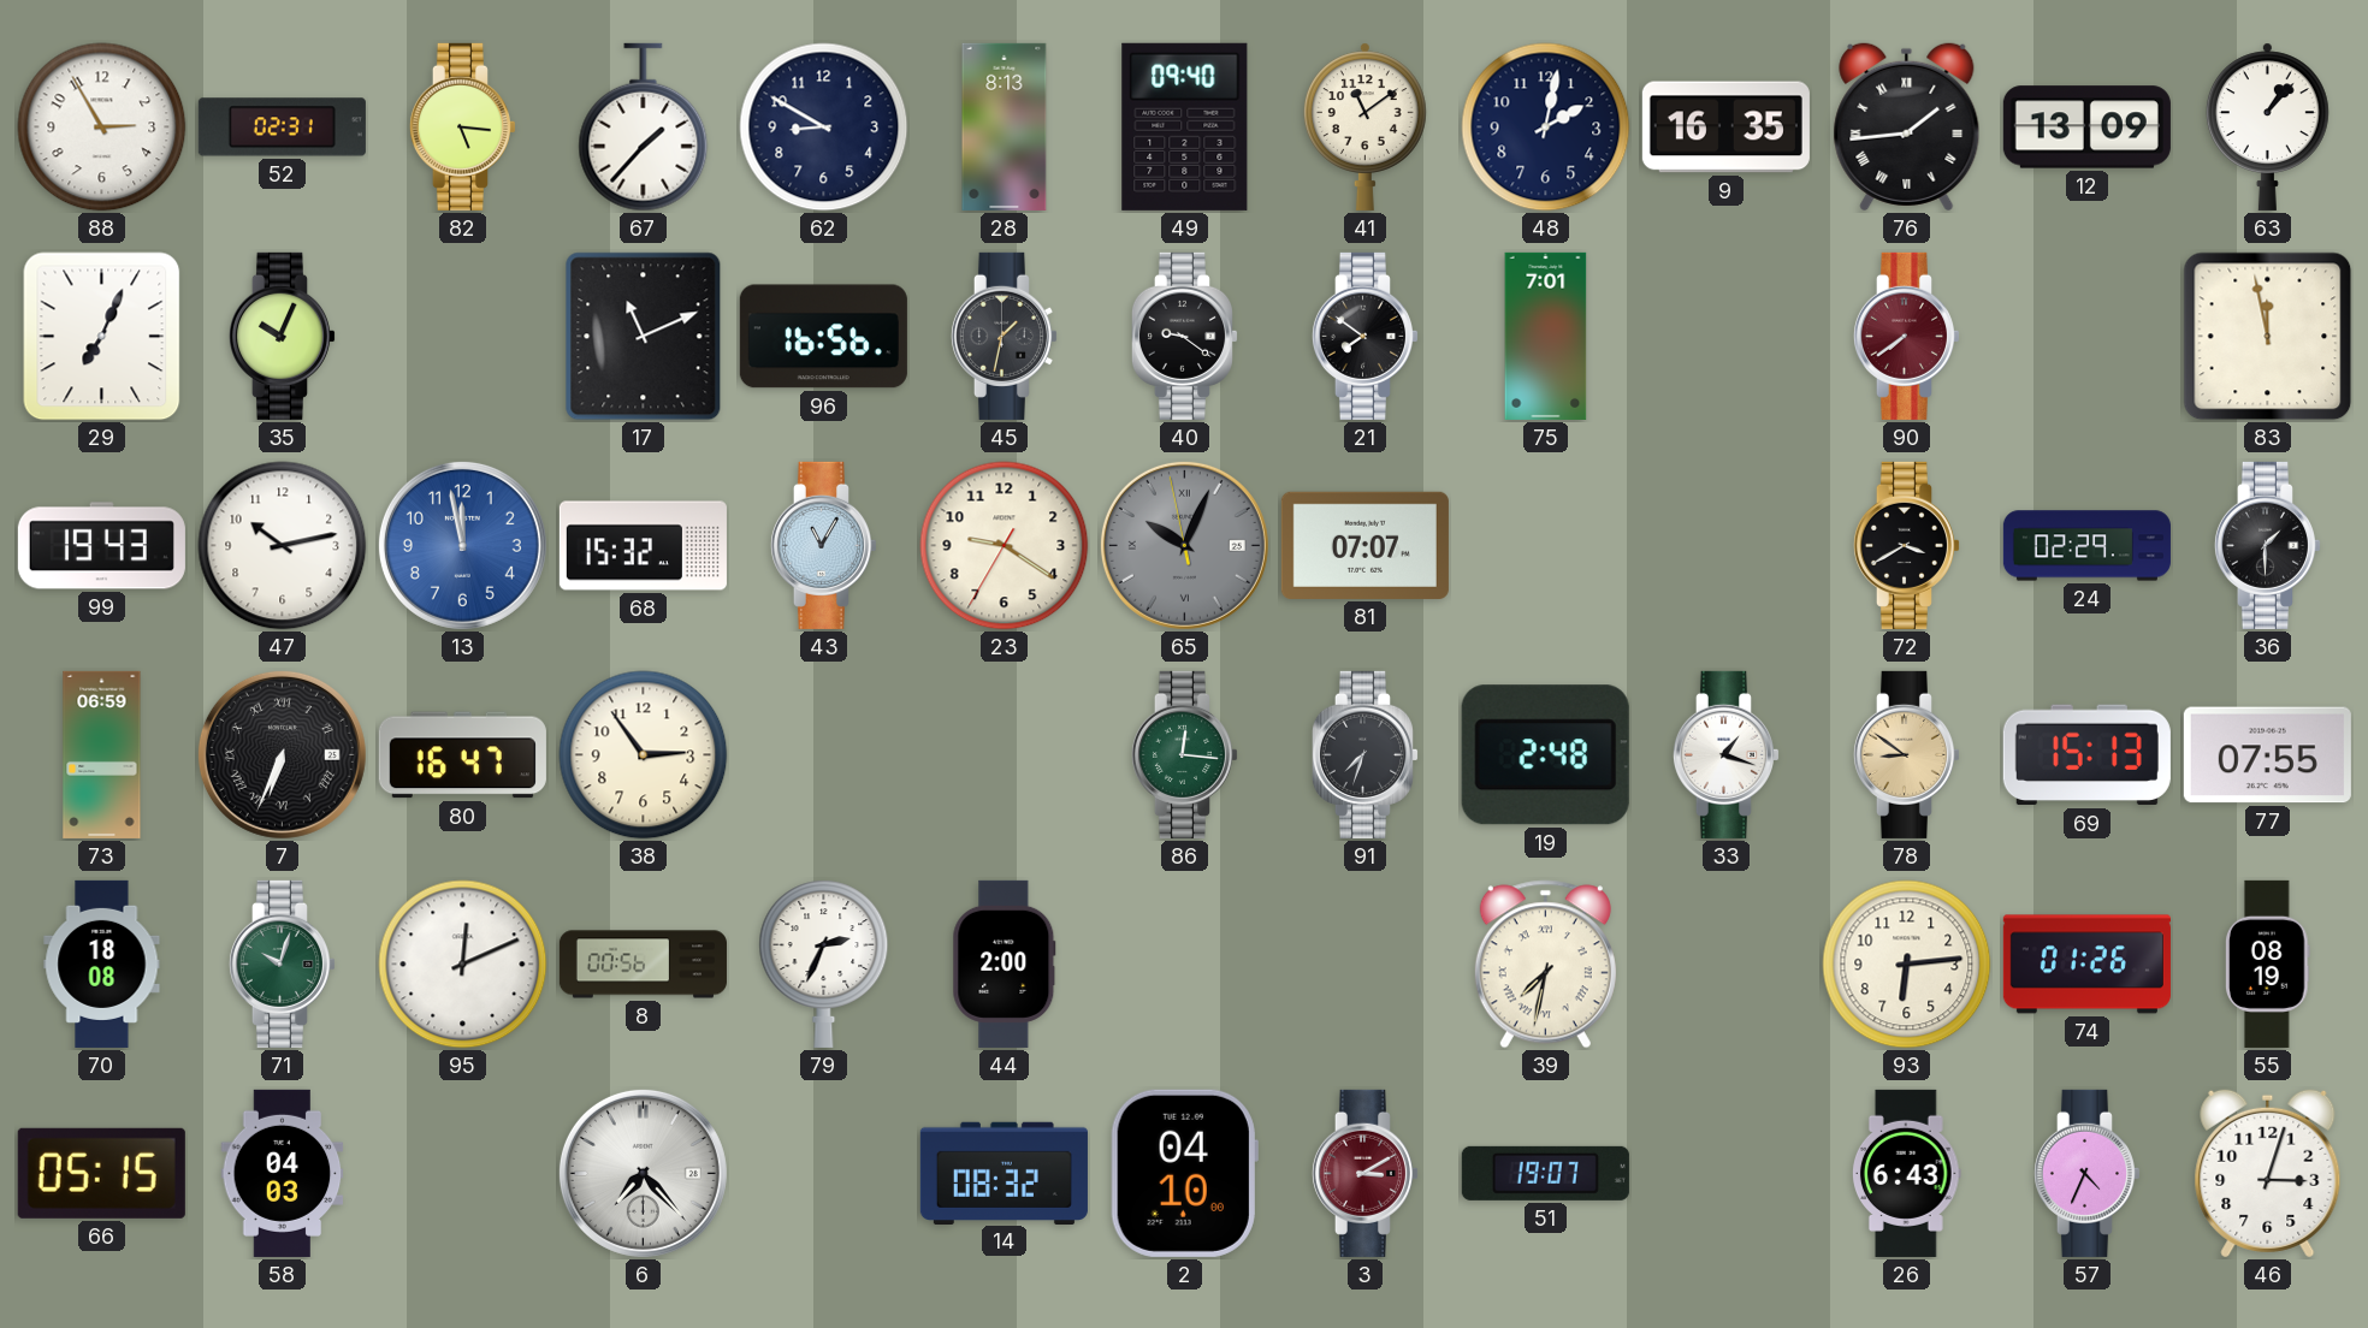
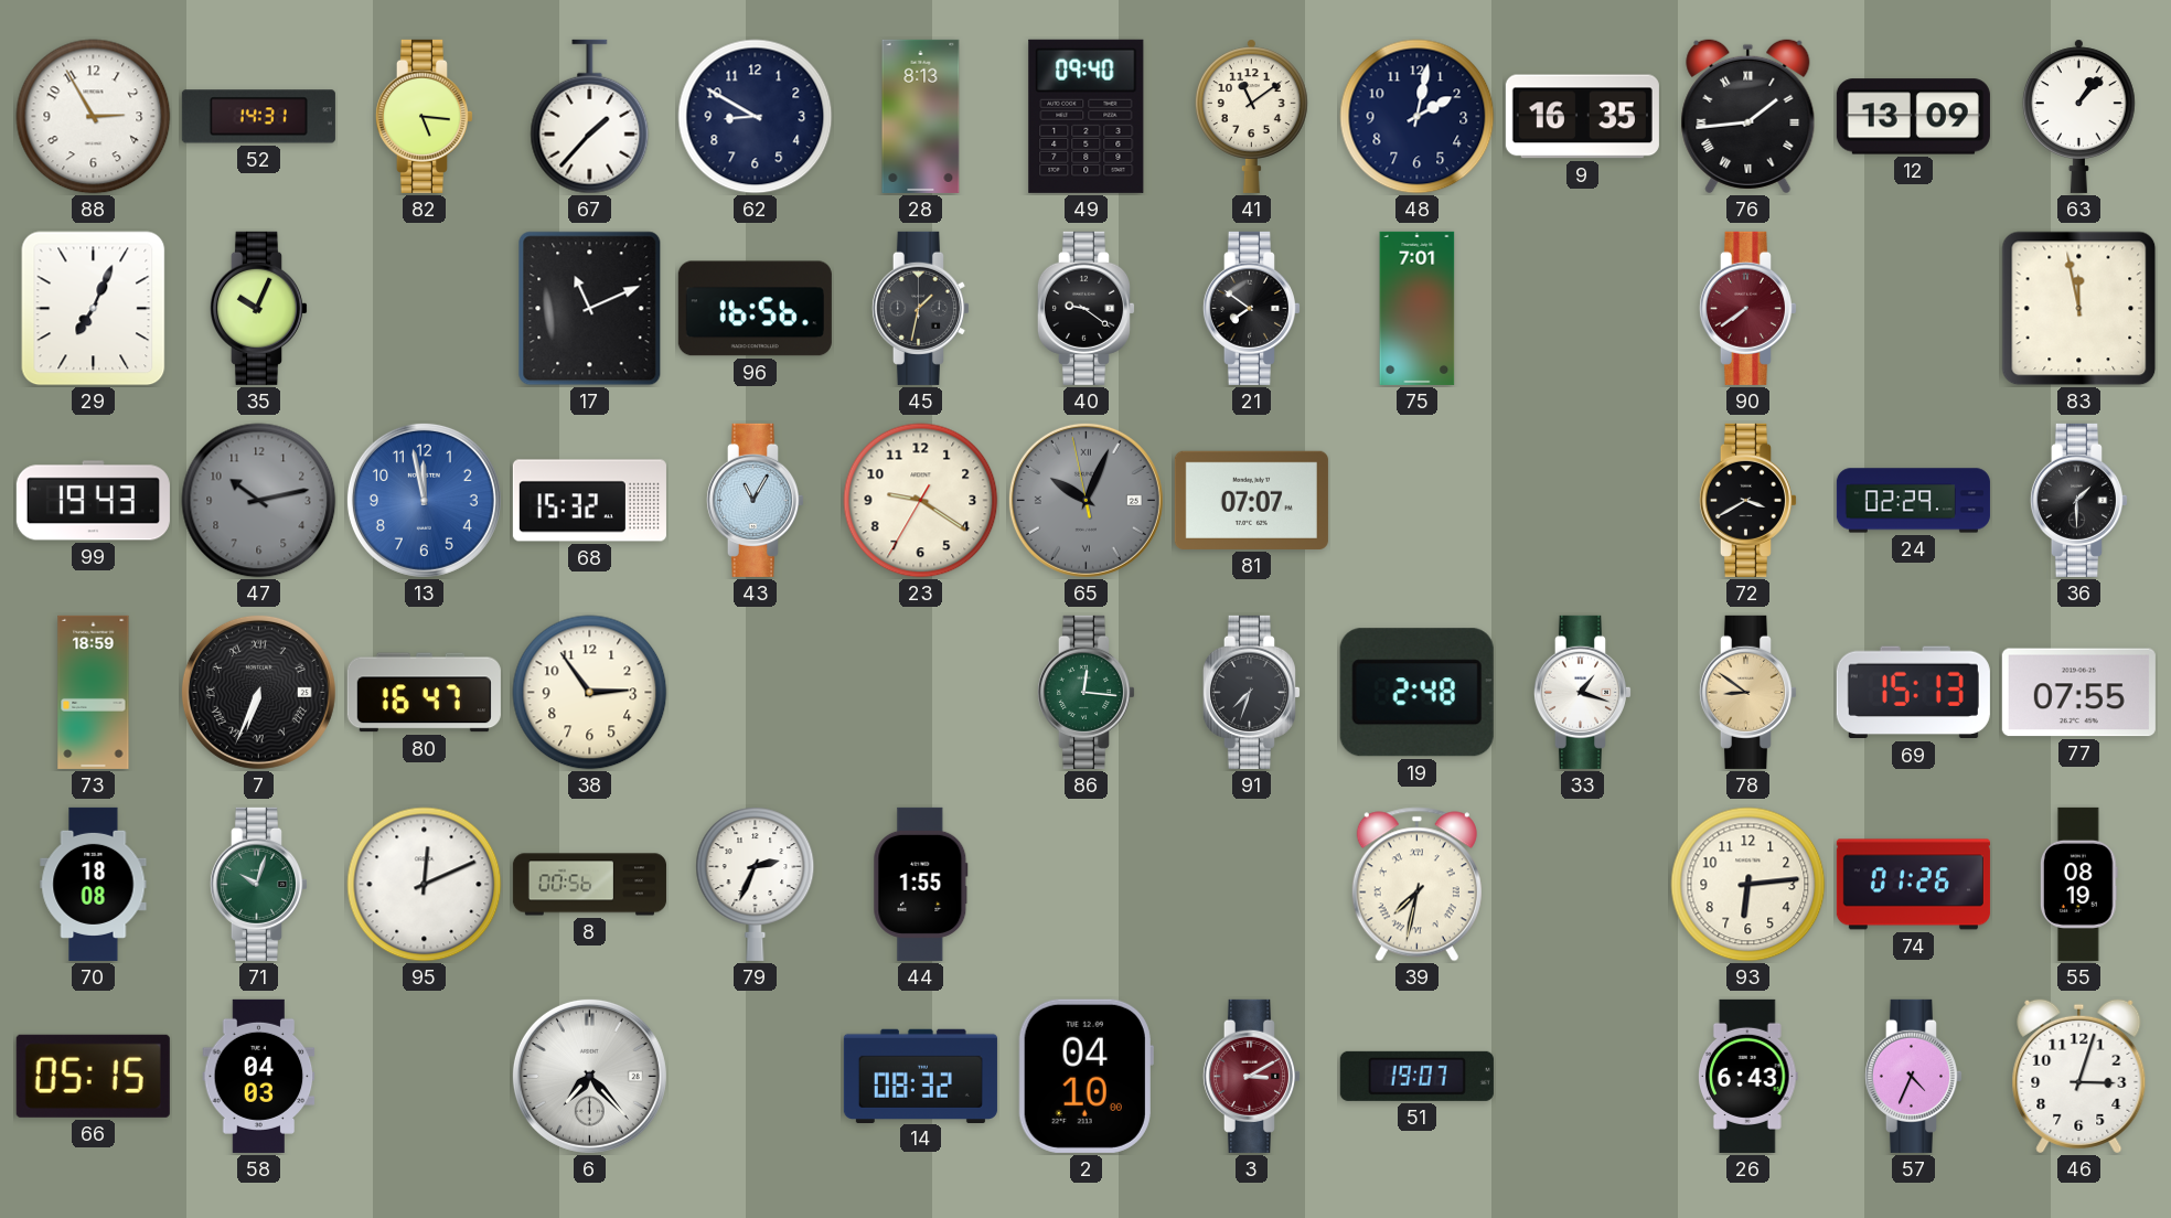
52: 02:31 -> 14:31
47 dial: white -> grey
73: 06:59 -> 18:59
44: 2:00 -> 1:55
